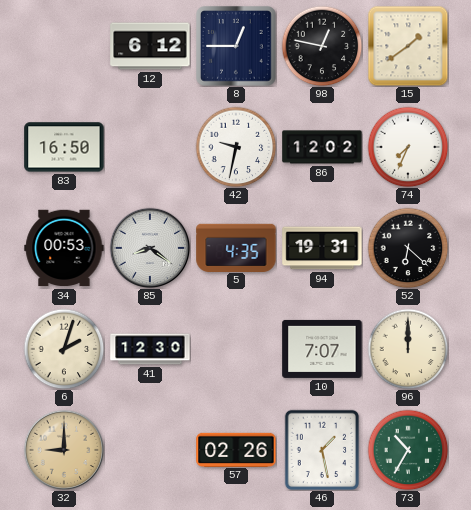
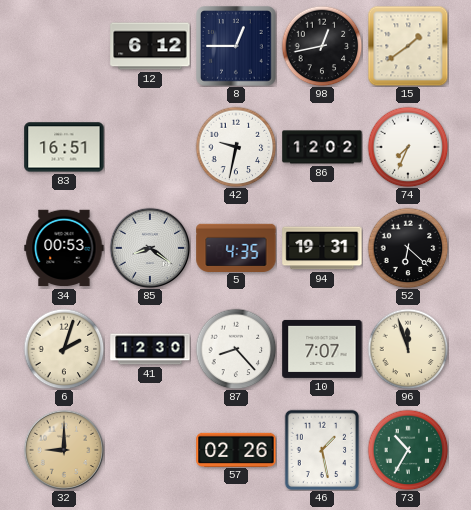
98: 12:47 -> 12:43
83: 16:50 -> 16:51
87: none -> 8:23
96: 12:00 -> 11:57
